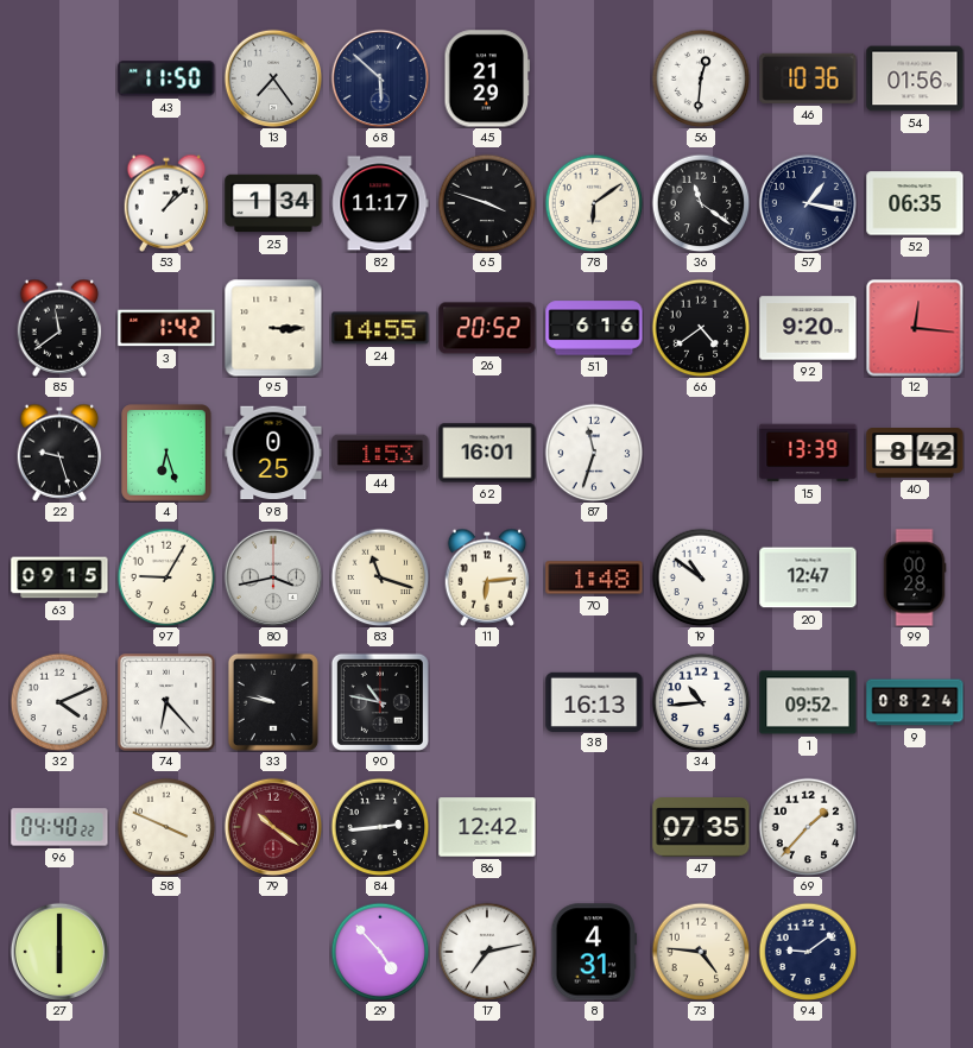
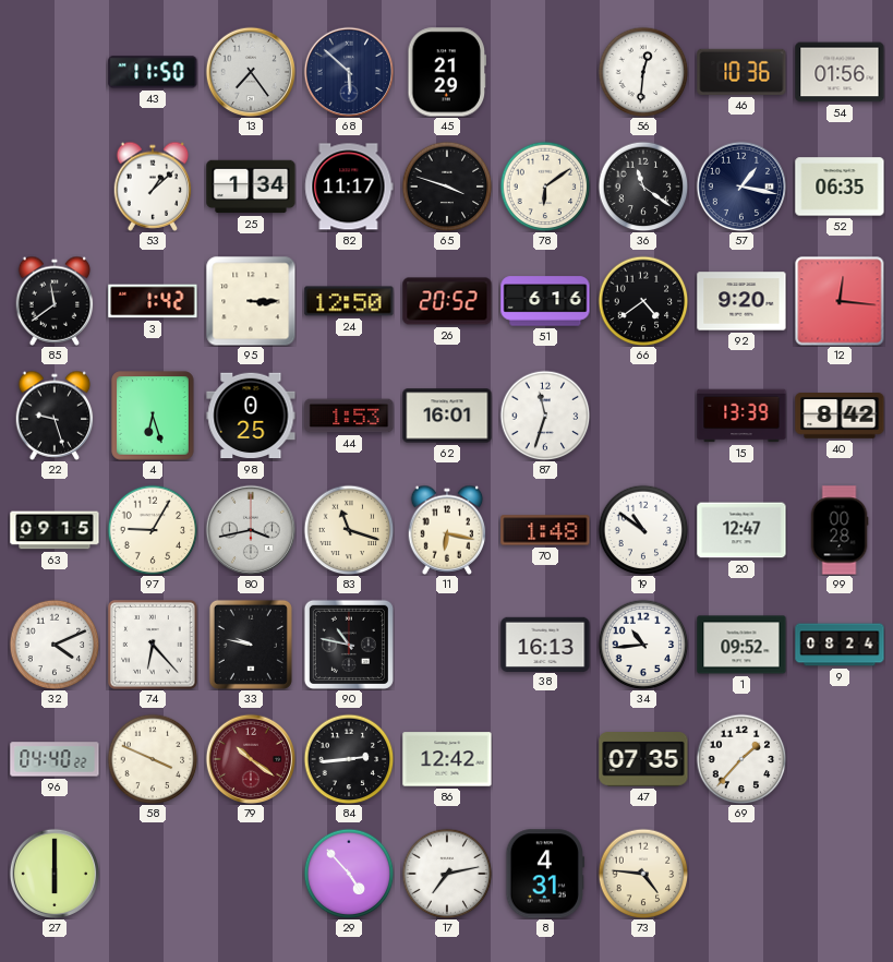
24: 14:55 -> 12:50
11: 6:14 -> 6:17
94: 9:09 -> none
